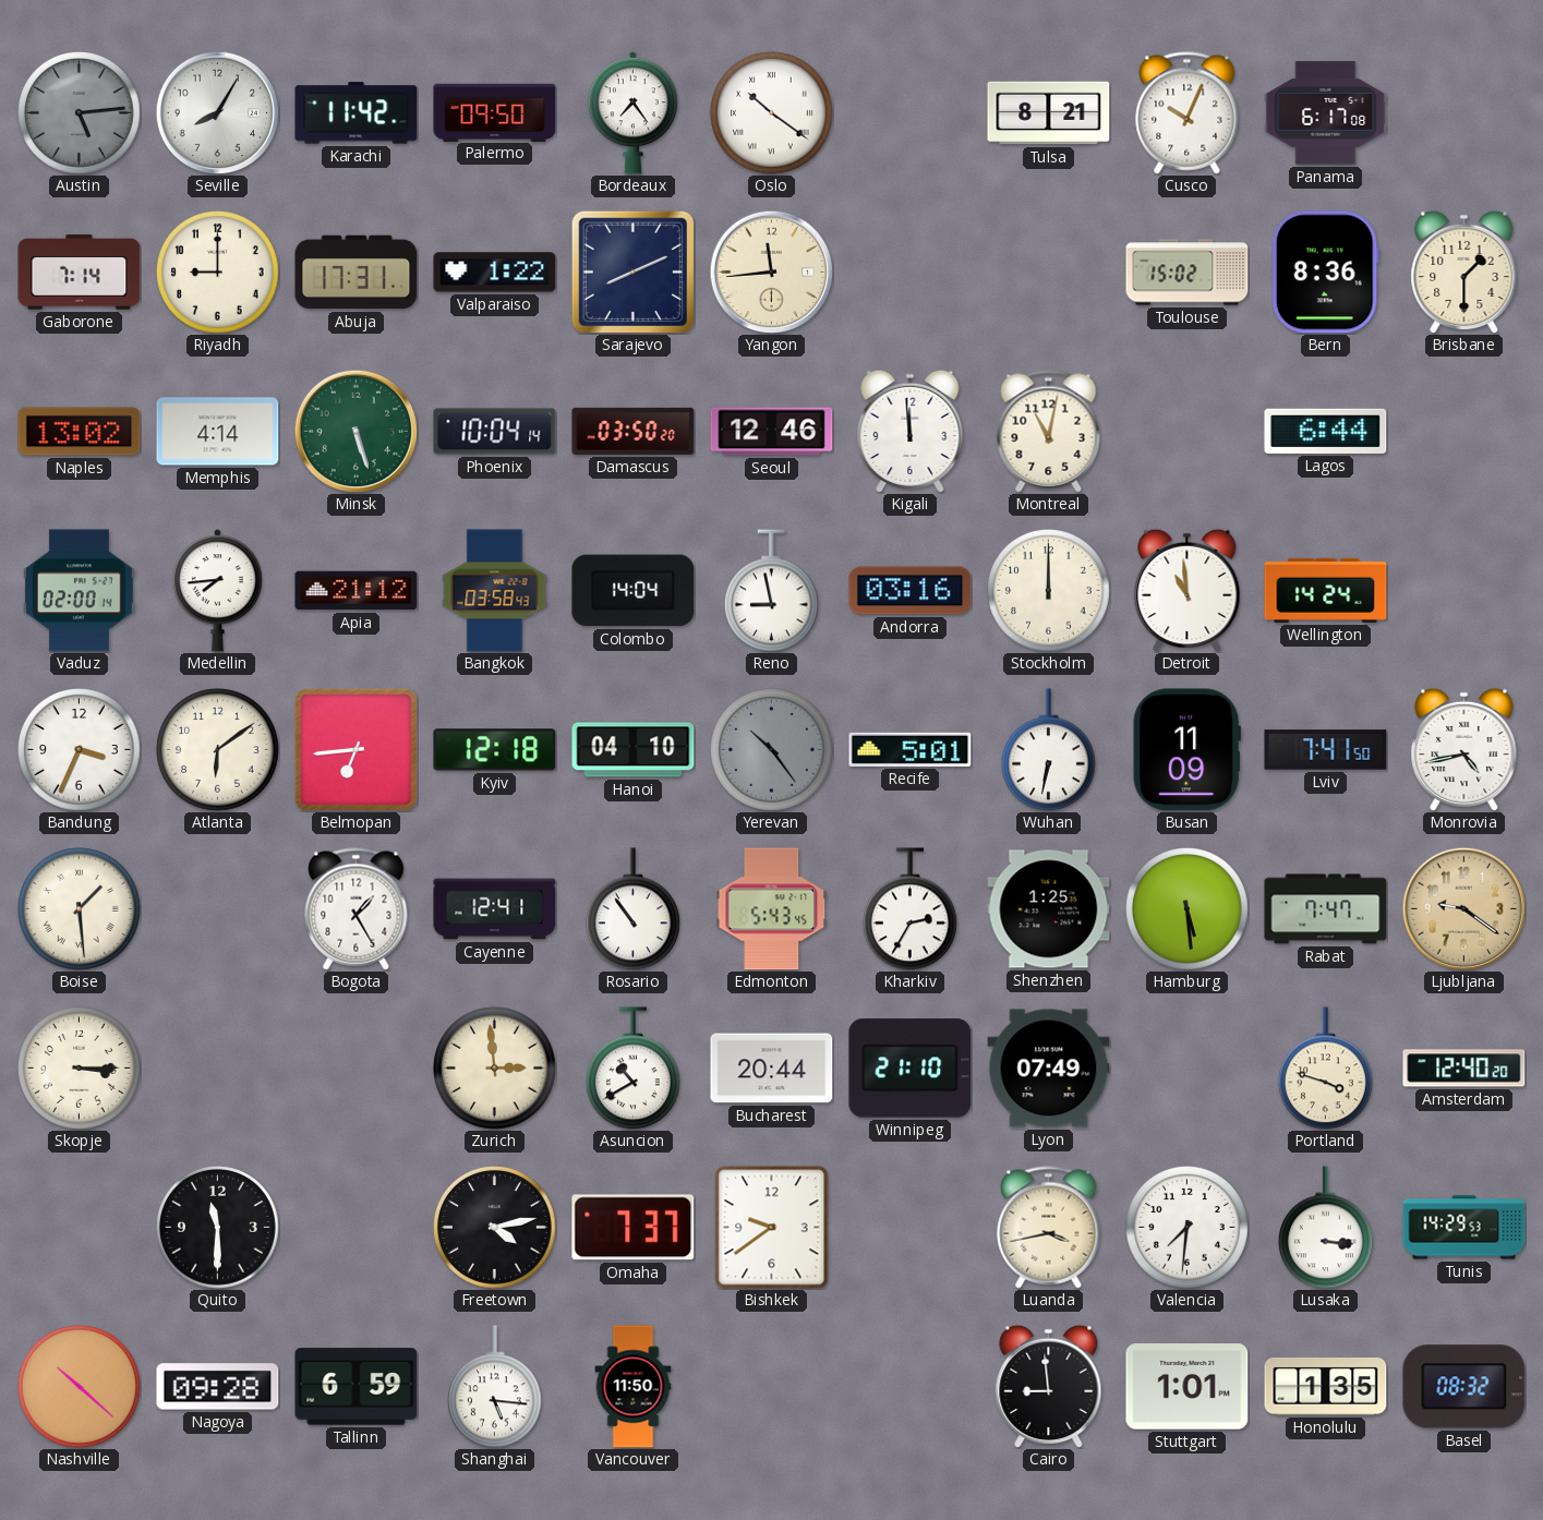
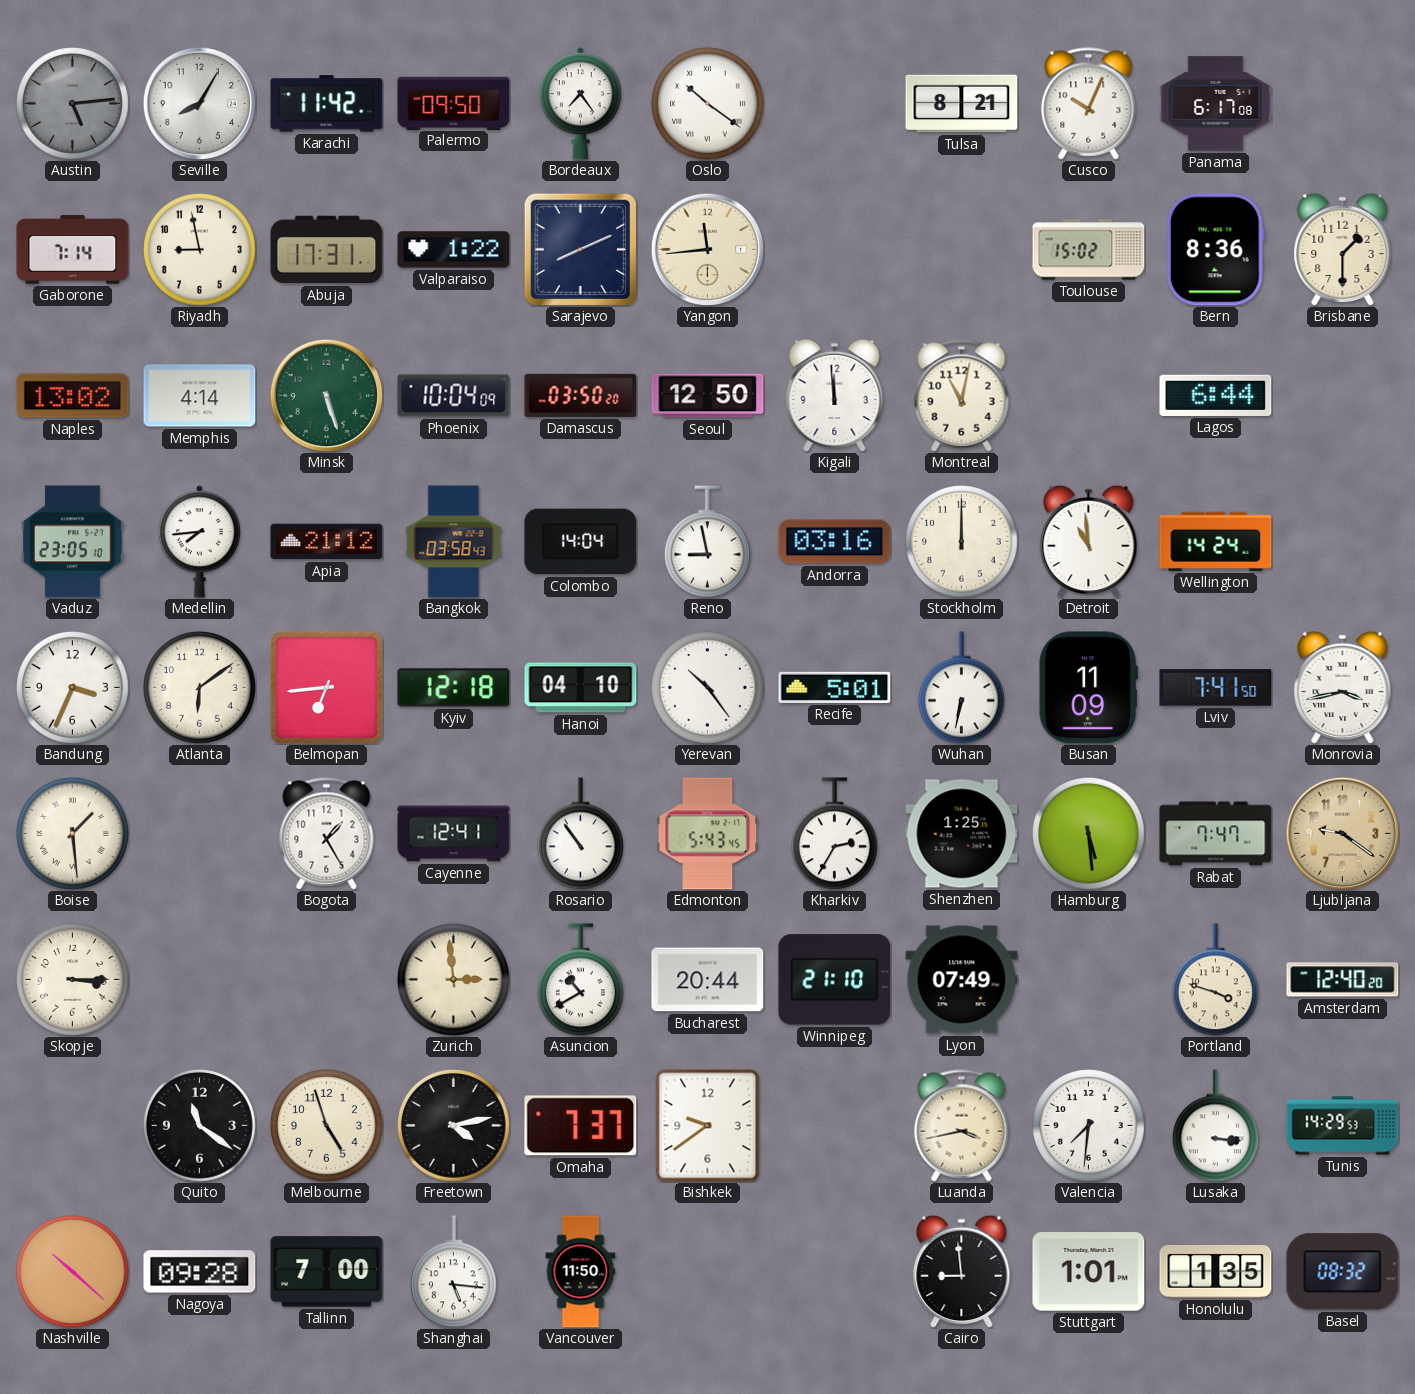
Riyadh: 9:00 -> 8:58
Phoenix: 10:04:14 -> 10:04:09
Seoul: 12:46 -> 12:50
Vaduz: 02:00 -> 23:05
Yerevan dial: grey -> white
Monrovia: 4:43 -> 3:43
Quito: 11:30 -> 11:21
Melbourne: none -> 4:57
Tallinn: 6:59 -> 7:00
